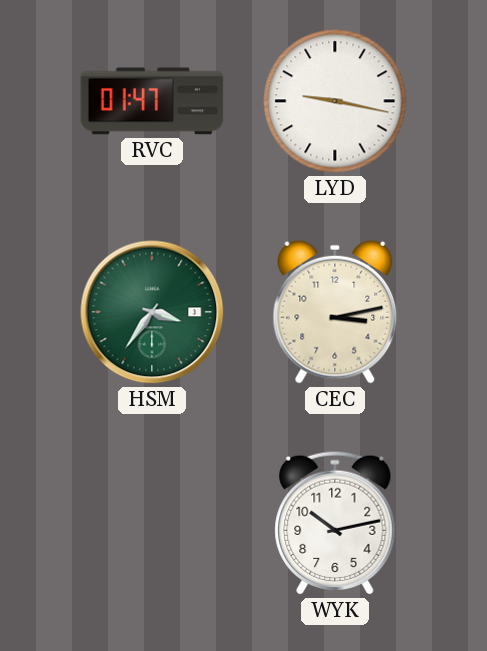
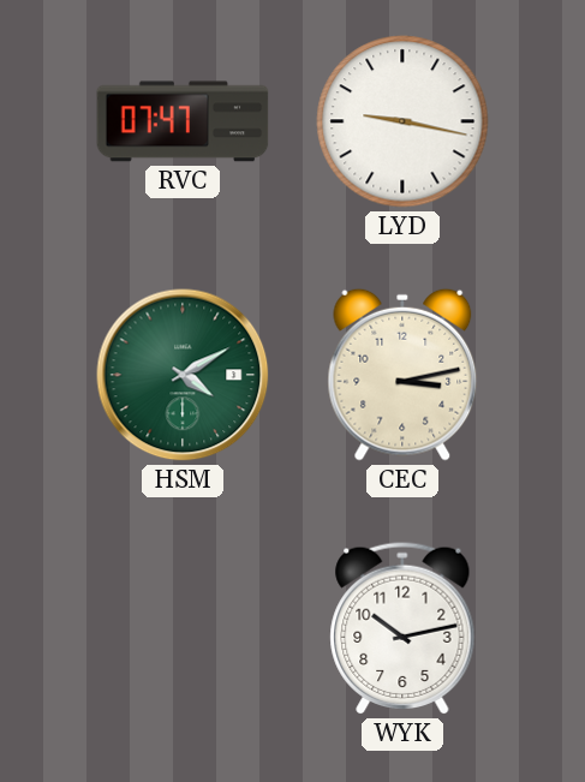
RVC: 01:47 -> 07:47
HSM: 3:36 -> 4:10
